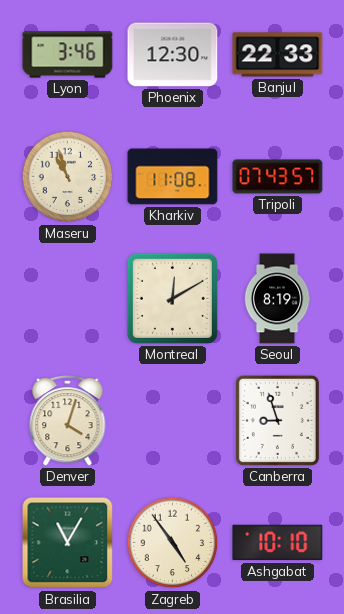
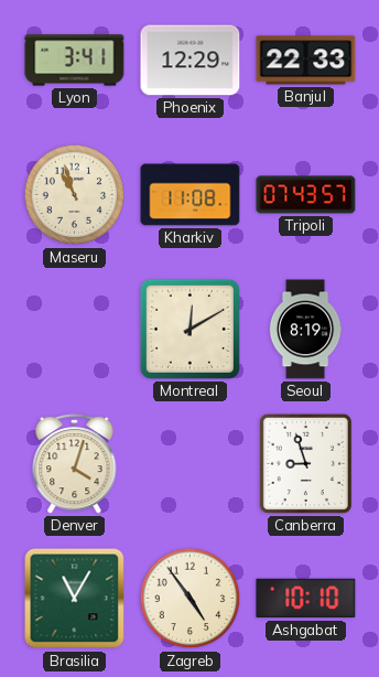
Lyon: 3:46 -> 3:41
Phoenix: 12:30 -> 12:29
